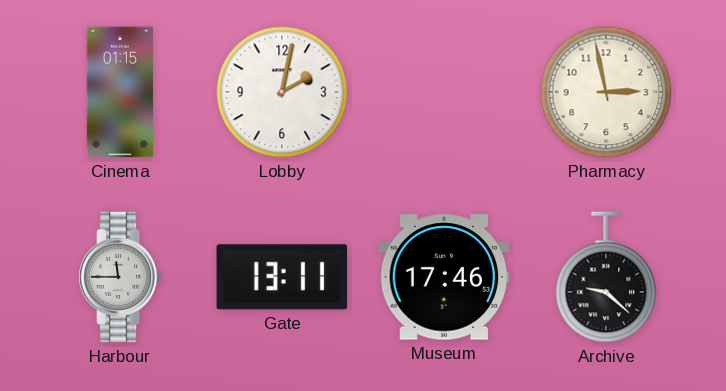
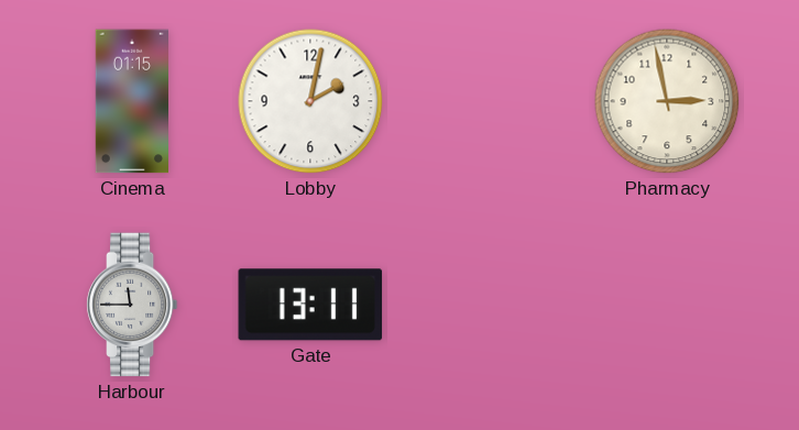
Museum: 17:46 -> none
Archive: 9:22 -> none
